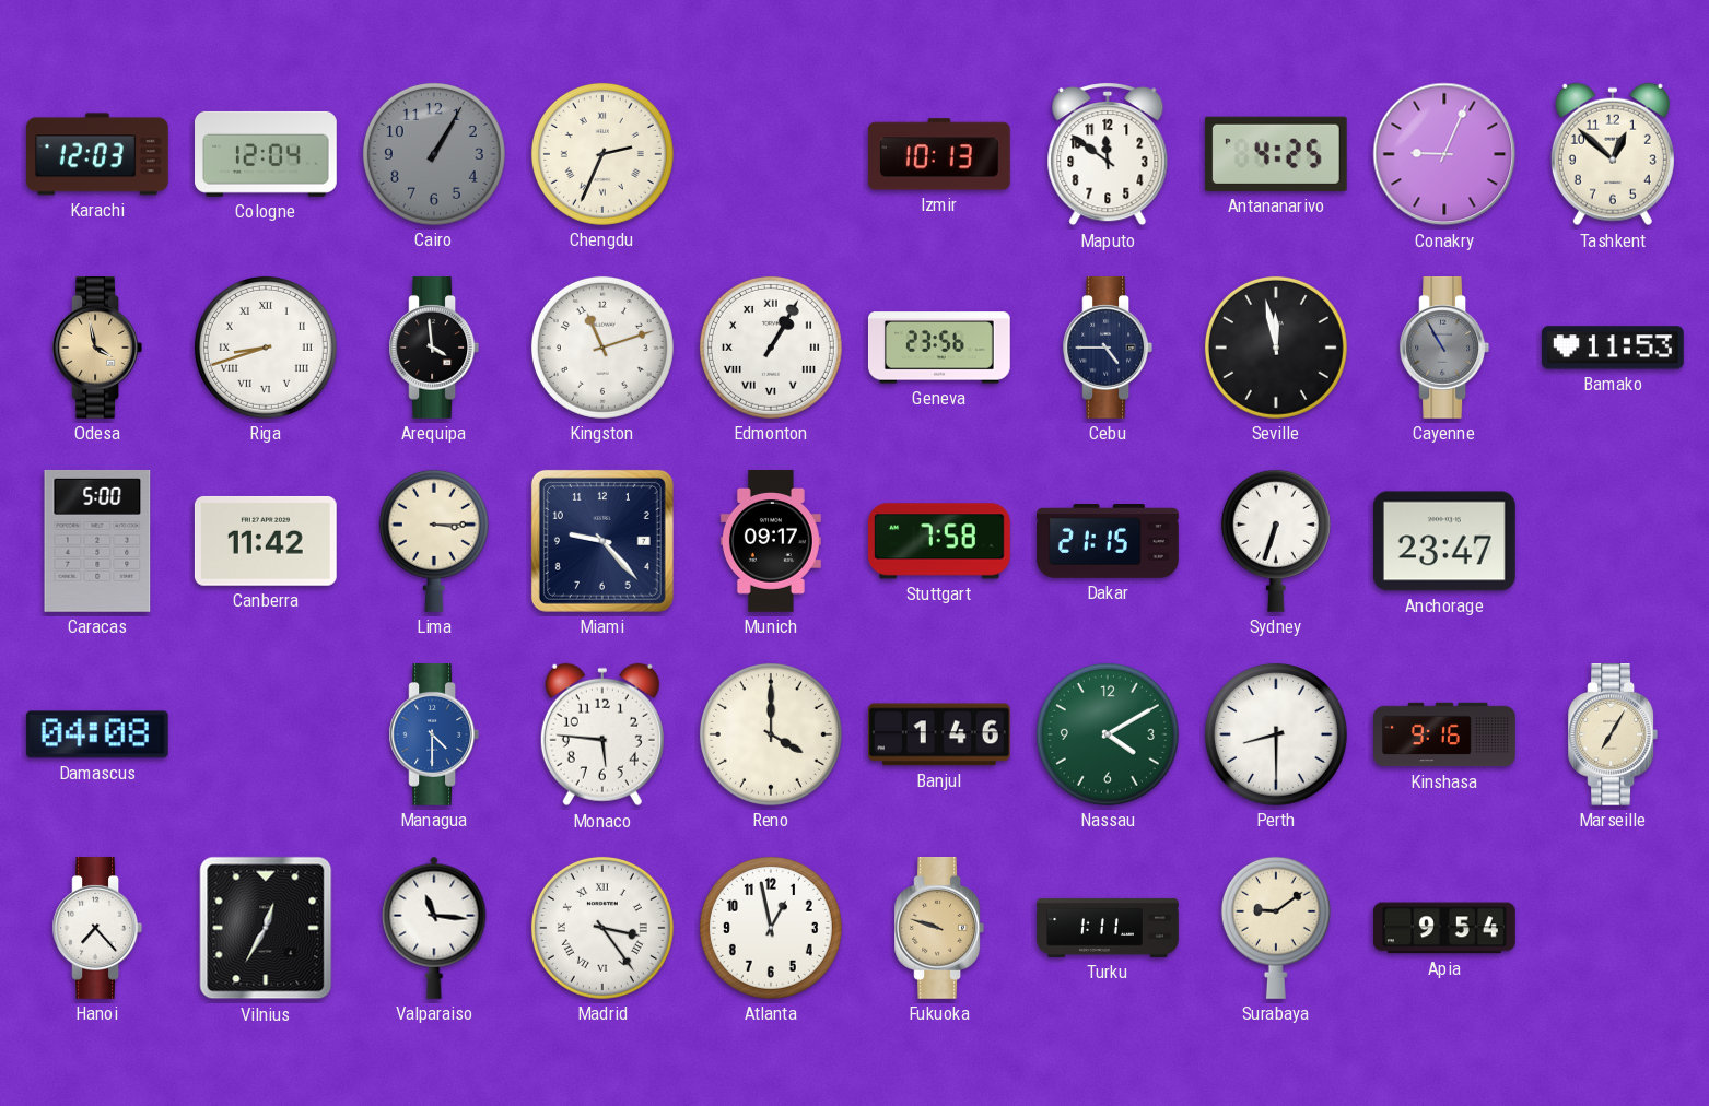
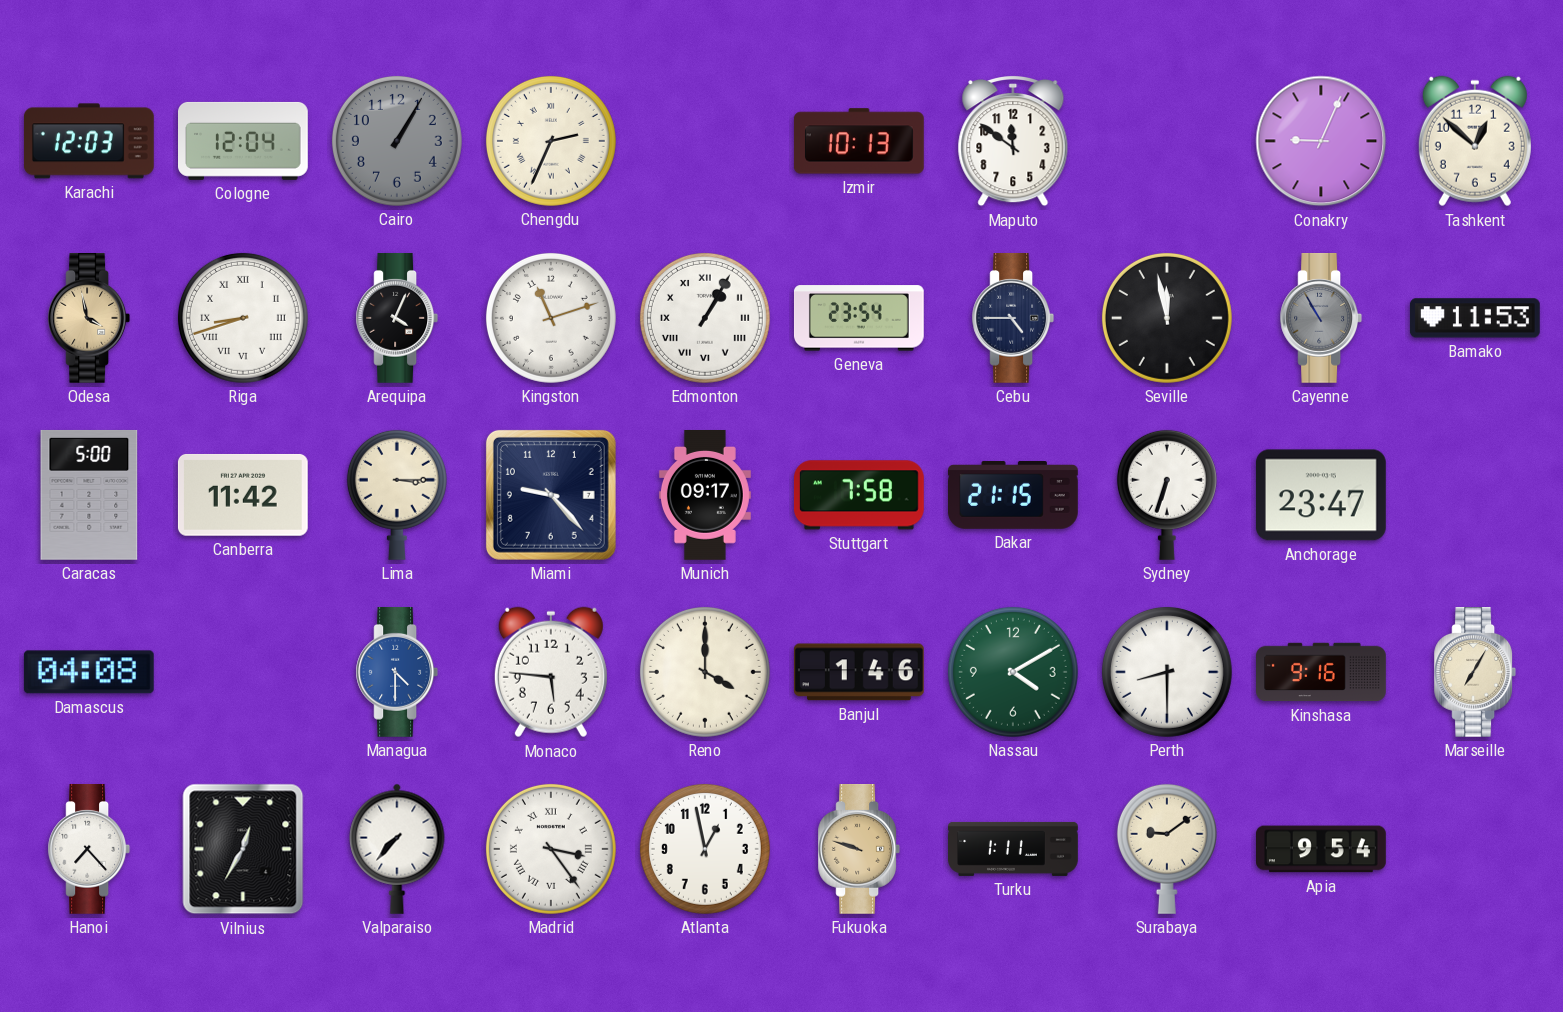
Antananarivo: 4:25 -> none
Arequipa: 3:59 -> 4:04
Geneva: 23:56 -> 23:54
Valparaiso: 11:16 -> 7:37
